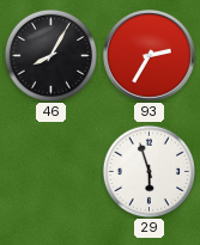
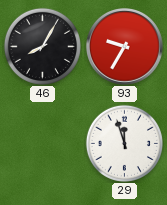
93: 2:35 -> 9:35
29: 5:57 -> 11:57
